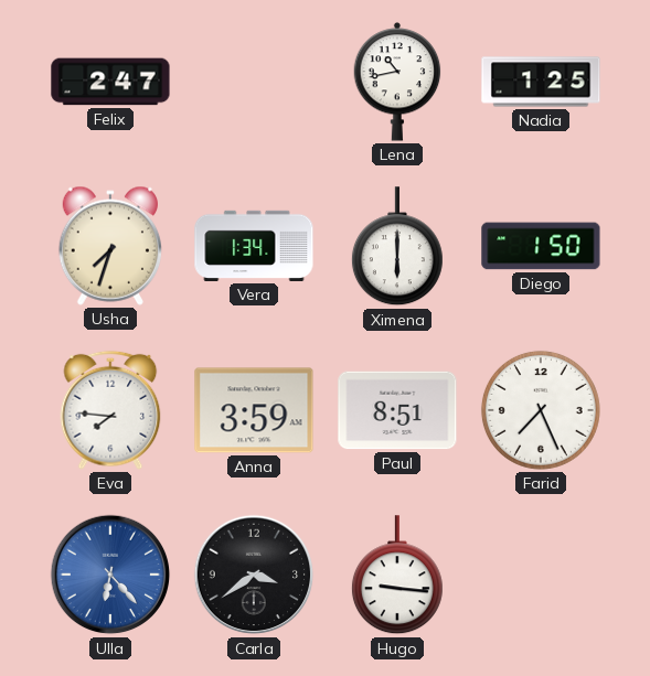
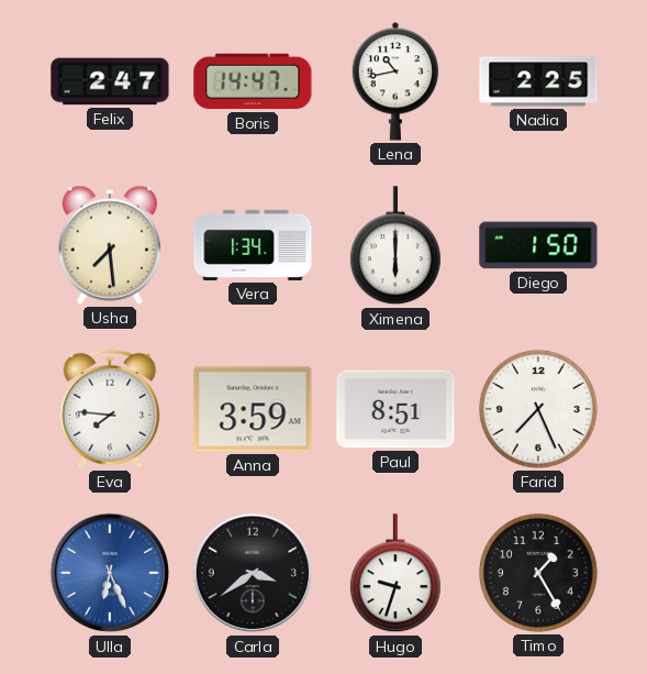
Boris: none -> 14:47
Nadia: 1:25 -> 2:25
Usha: 7:33 -> 7:29
Ulla: 6:23 -> 6:26
Hugo: 9:16 -> 9:33
Timo: none -> 1:25
